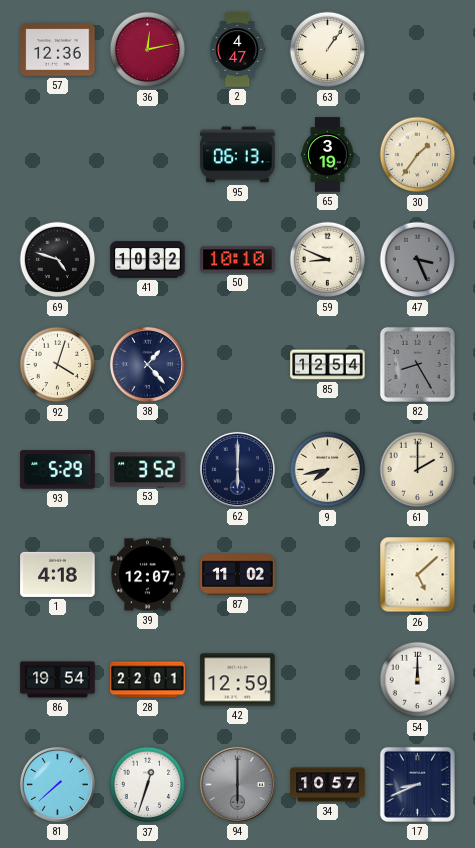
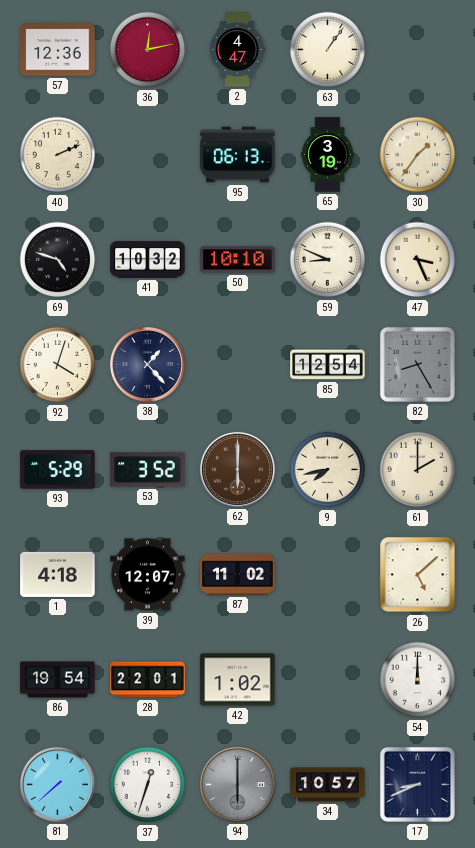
40: none -> 2:11
47 dial: grey -> cream
62 dial: navy -> brown
42: 12:59 -> 1:02
